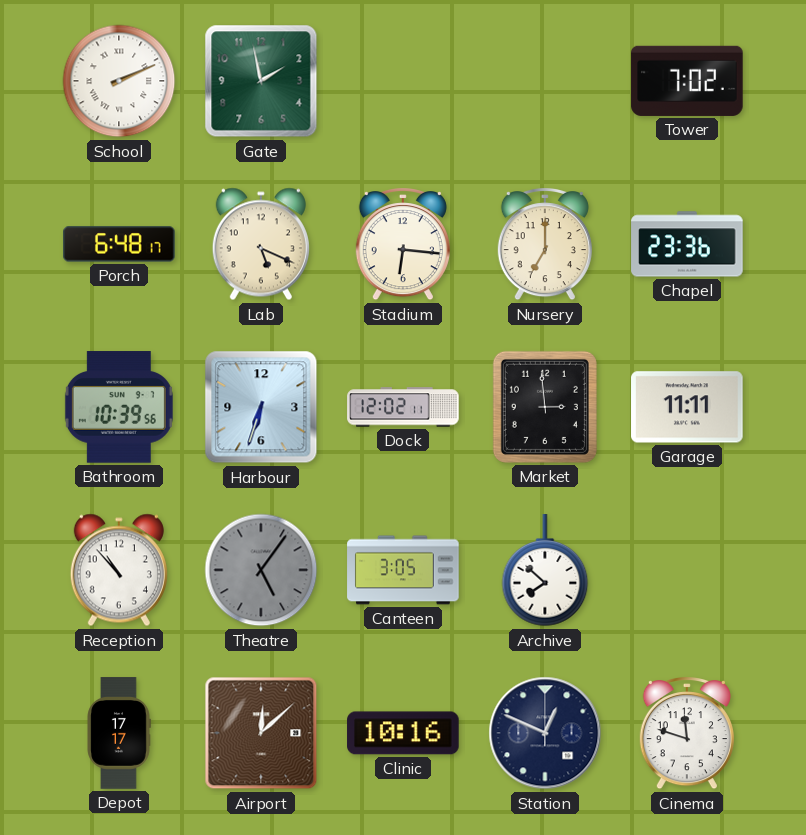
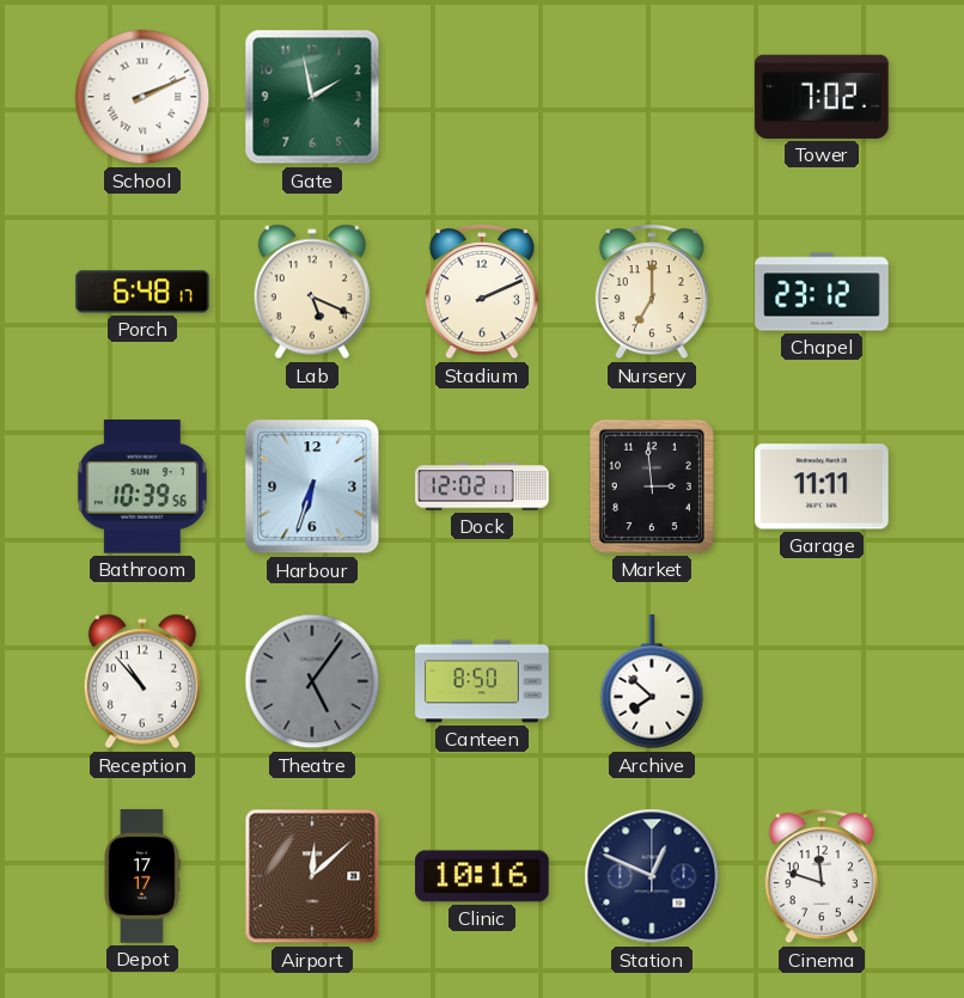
Stadium: 6:16 -> 2:11
Chapel: 23:36 -> 23:12
Canteen: 3:05 -> 8:50
